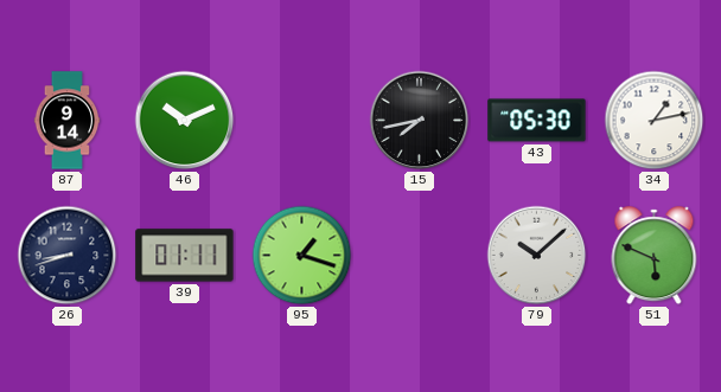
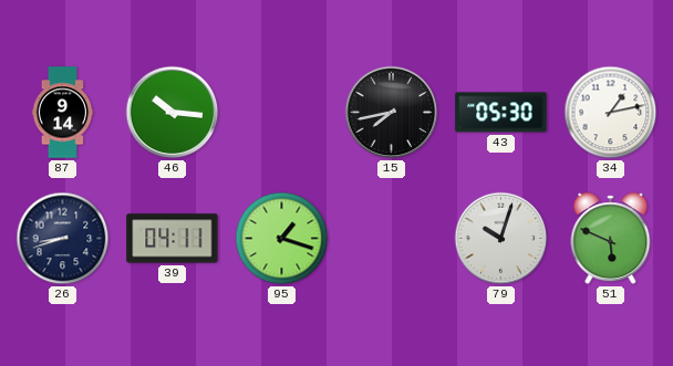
46: 10:11 -> 10:16
39: 01:11 -> 04:11
79: 10:08 -> 10:03
